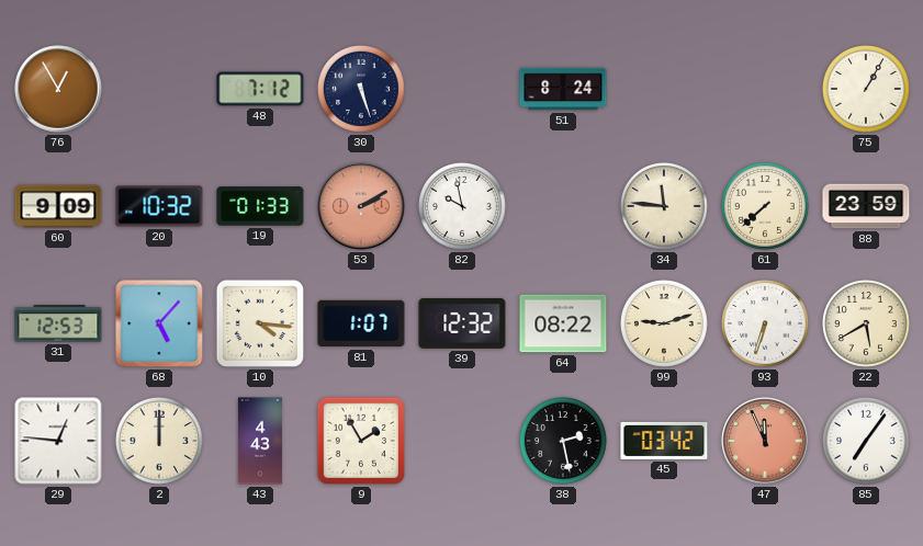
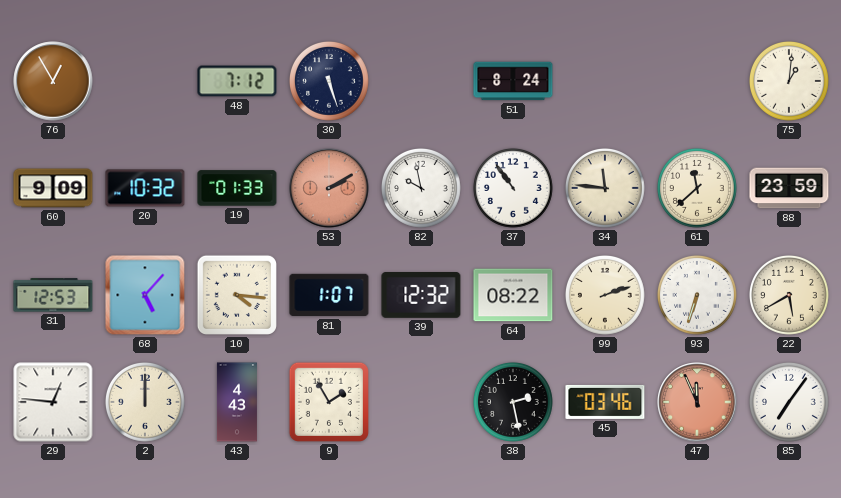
75: 1:05 -> 1:01
37: none -> 10:54
61: 7:38 -> 11:38
99: 9:12 -> 2:12
45: 03:42 -> 03:46
